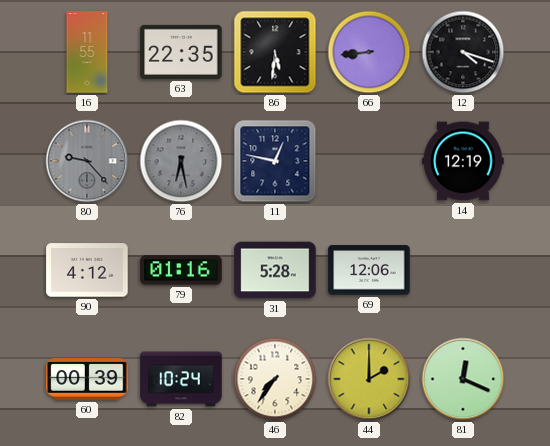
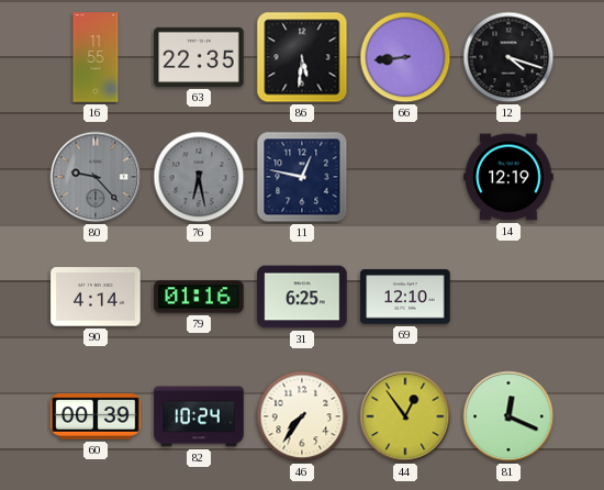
90: 4:12 -> 4:14
31: 5:28 -> 6:25
69: 12:06 -> 12:10
44: 2:00 -> 12:54
